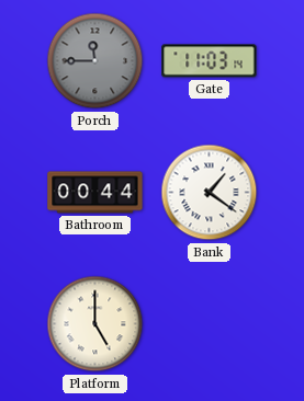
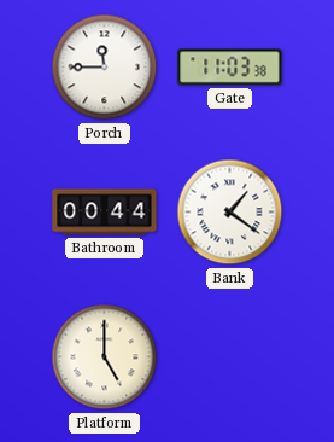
Porch dial: grey -> white
Gate: 11:03:14 -> 11:03:38
